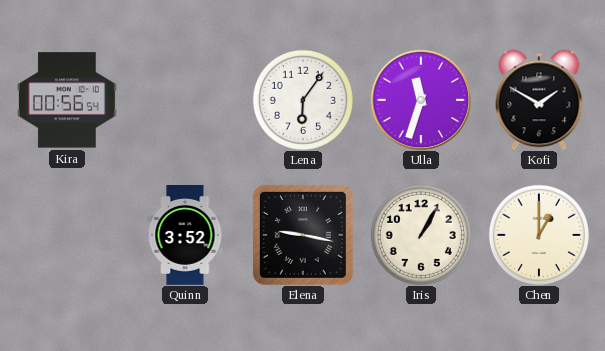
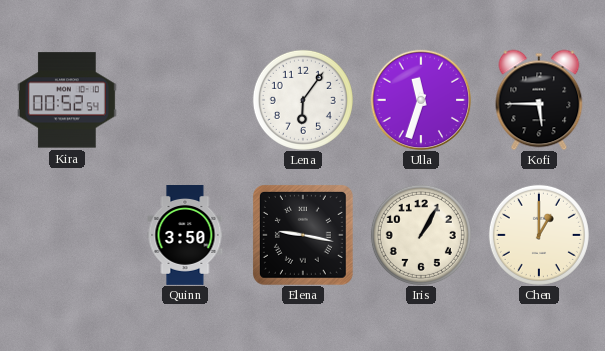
Kira: 00:56 -> 00:52
Kofi: 1:50 -> 5:45
Quinn: 3:52 -> 3:50
